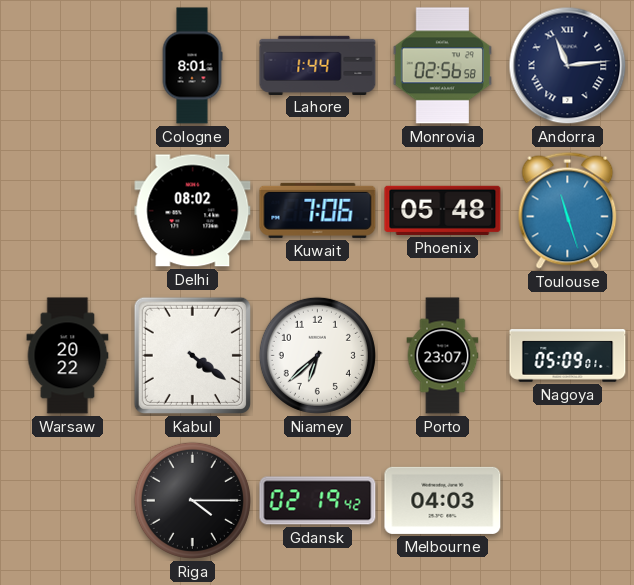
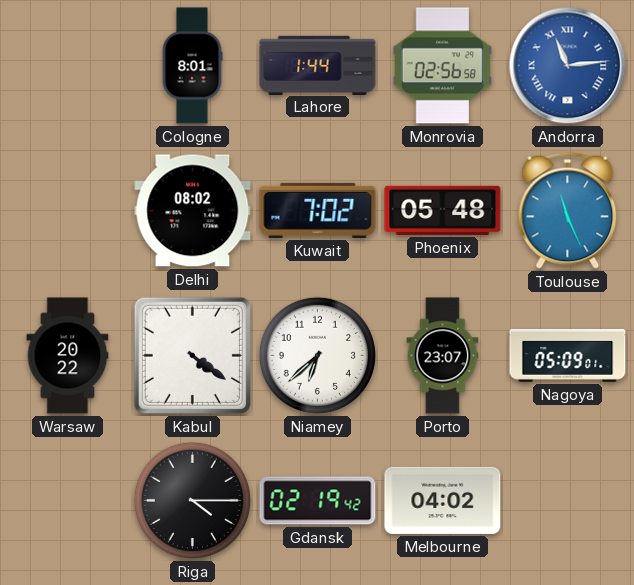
Andorra dial: navy -> blue
Kuwait: 7:06 -> 7:02
Toulouse: 11:27 -> 11:26
Melbourne: 04:03 -> 04:02
